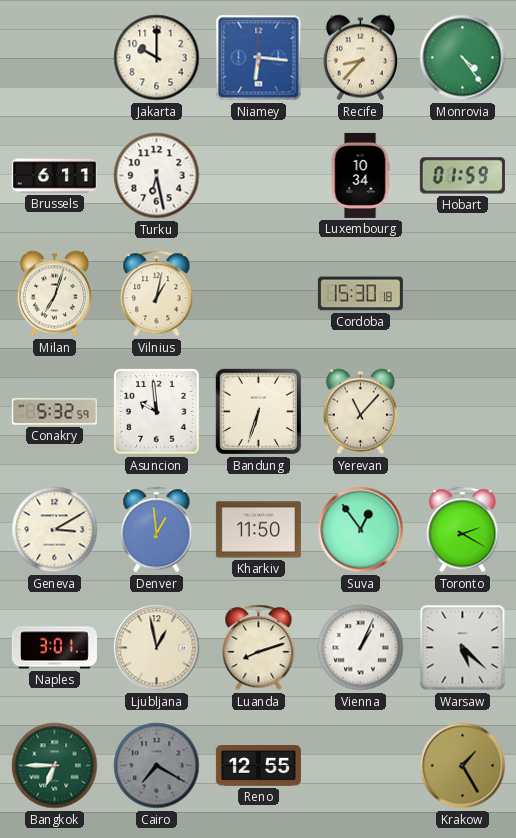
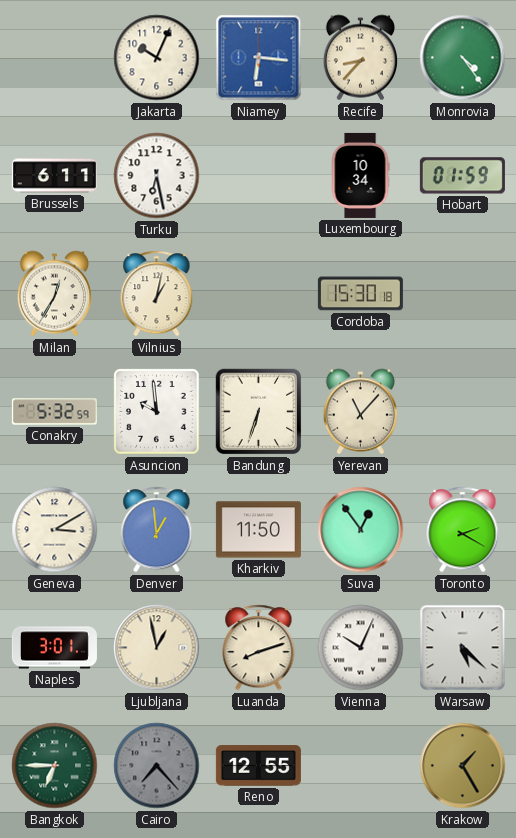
Jakarta: 10:00 -> 10:04
Milan: 7:03 -> 12:35
Vienna: 1:04 -> 10:04
Cairo: 7:20 -> 7:23
